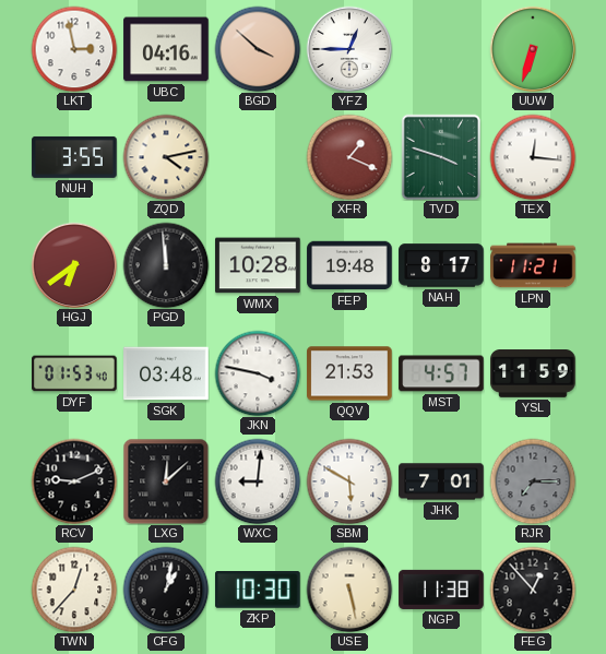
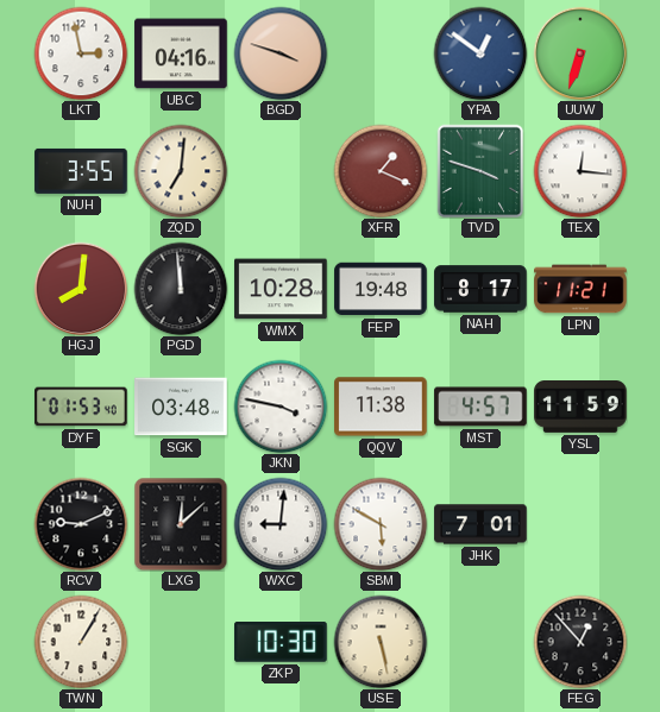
BGD: 3:52 -> 3:48
YFZ: 12:45 -> none
YPA: none -> 12:51
ZQD: 4:13 -> 7:01
HGJ: 6:39 -> 8:01
QQV: 21:53 -> 11:38
RJR: 7:15 -> none
TWN: 12:37 -> 1:05
CFG: 1:02 -> none
NGP: 11:38 -> none
